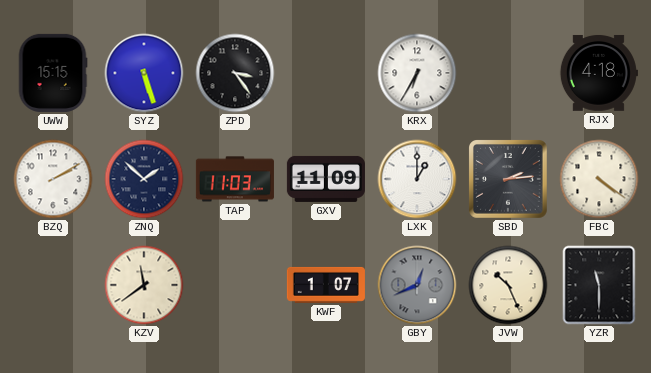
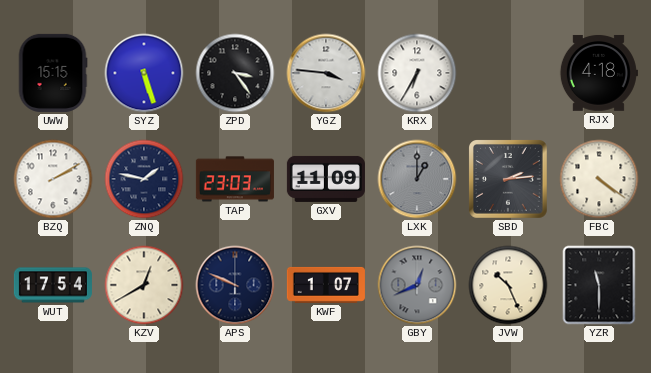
YGZ: none -> 3:46
ZNQ: 1:52 -> 1:47
TAP: 11:03 -> 23:03
LXK dial: white -> grey
WUT: none -> 17:54
KZV: 11:39 -> 12:40
APS: none -> 9:49
